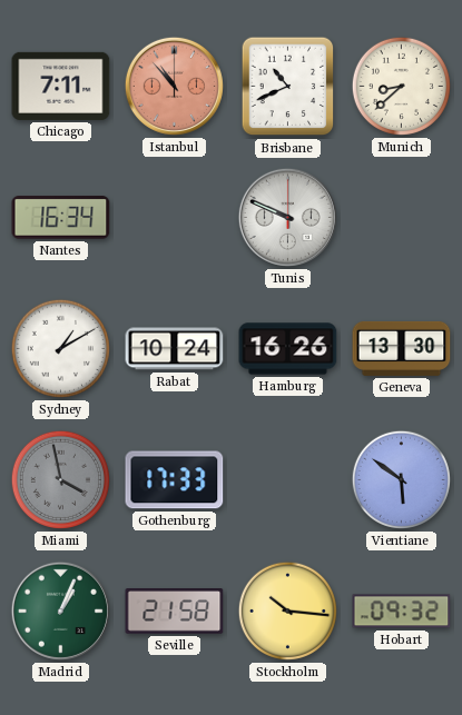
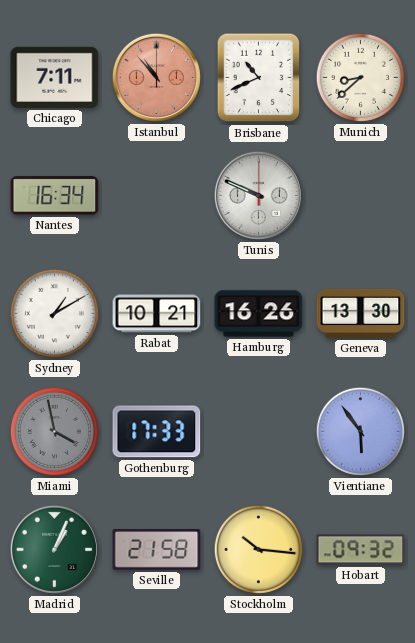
Rabat: 10:24 -> 10:21
Vientiane: 5:51 -> 5:54
